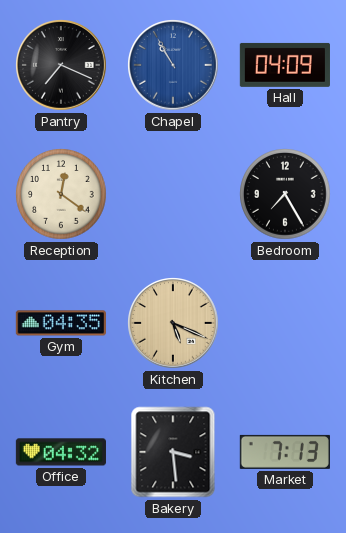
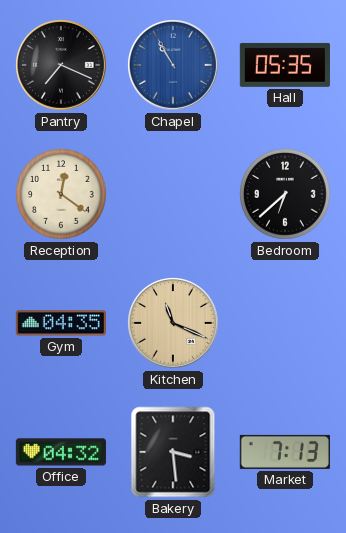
Hall: 04:09 -> 05:35
Bedroom: 7:25 -> 6:38
Kitchen: 5:19 -> 11:19
